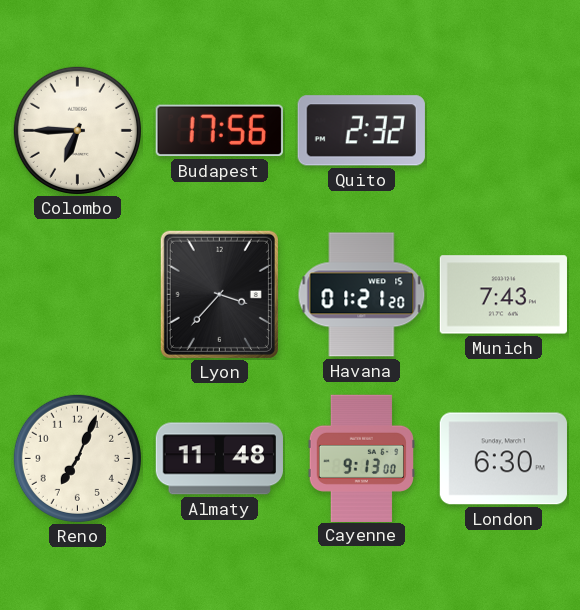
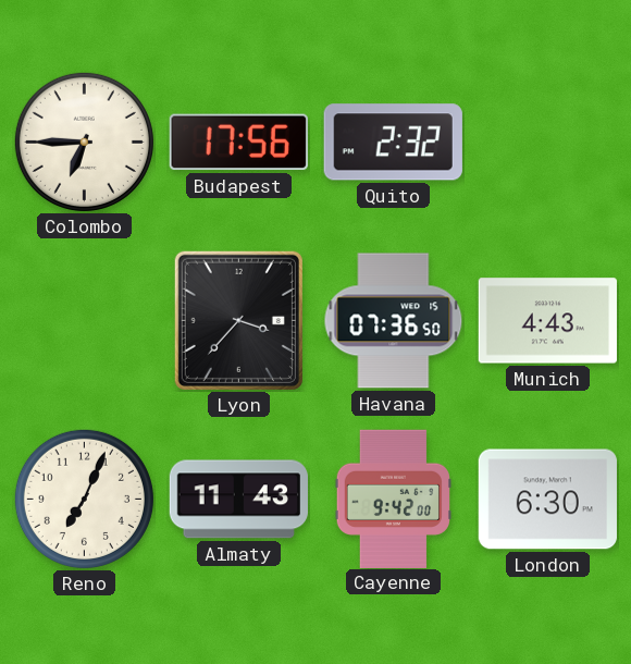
Havana: 01:21 -> 07:36
Munich: 7:43 -> 4:43
Almaty: 11:48 -> 11:43
Cayenne: 9:13 -> 9:42
